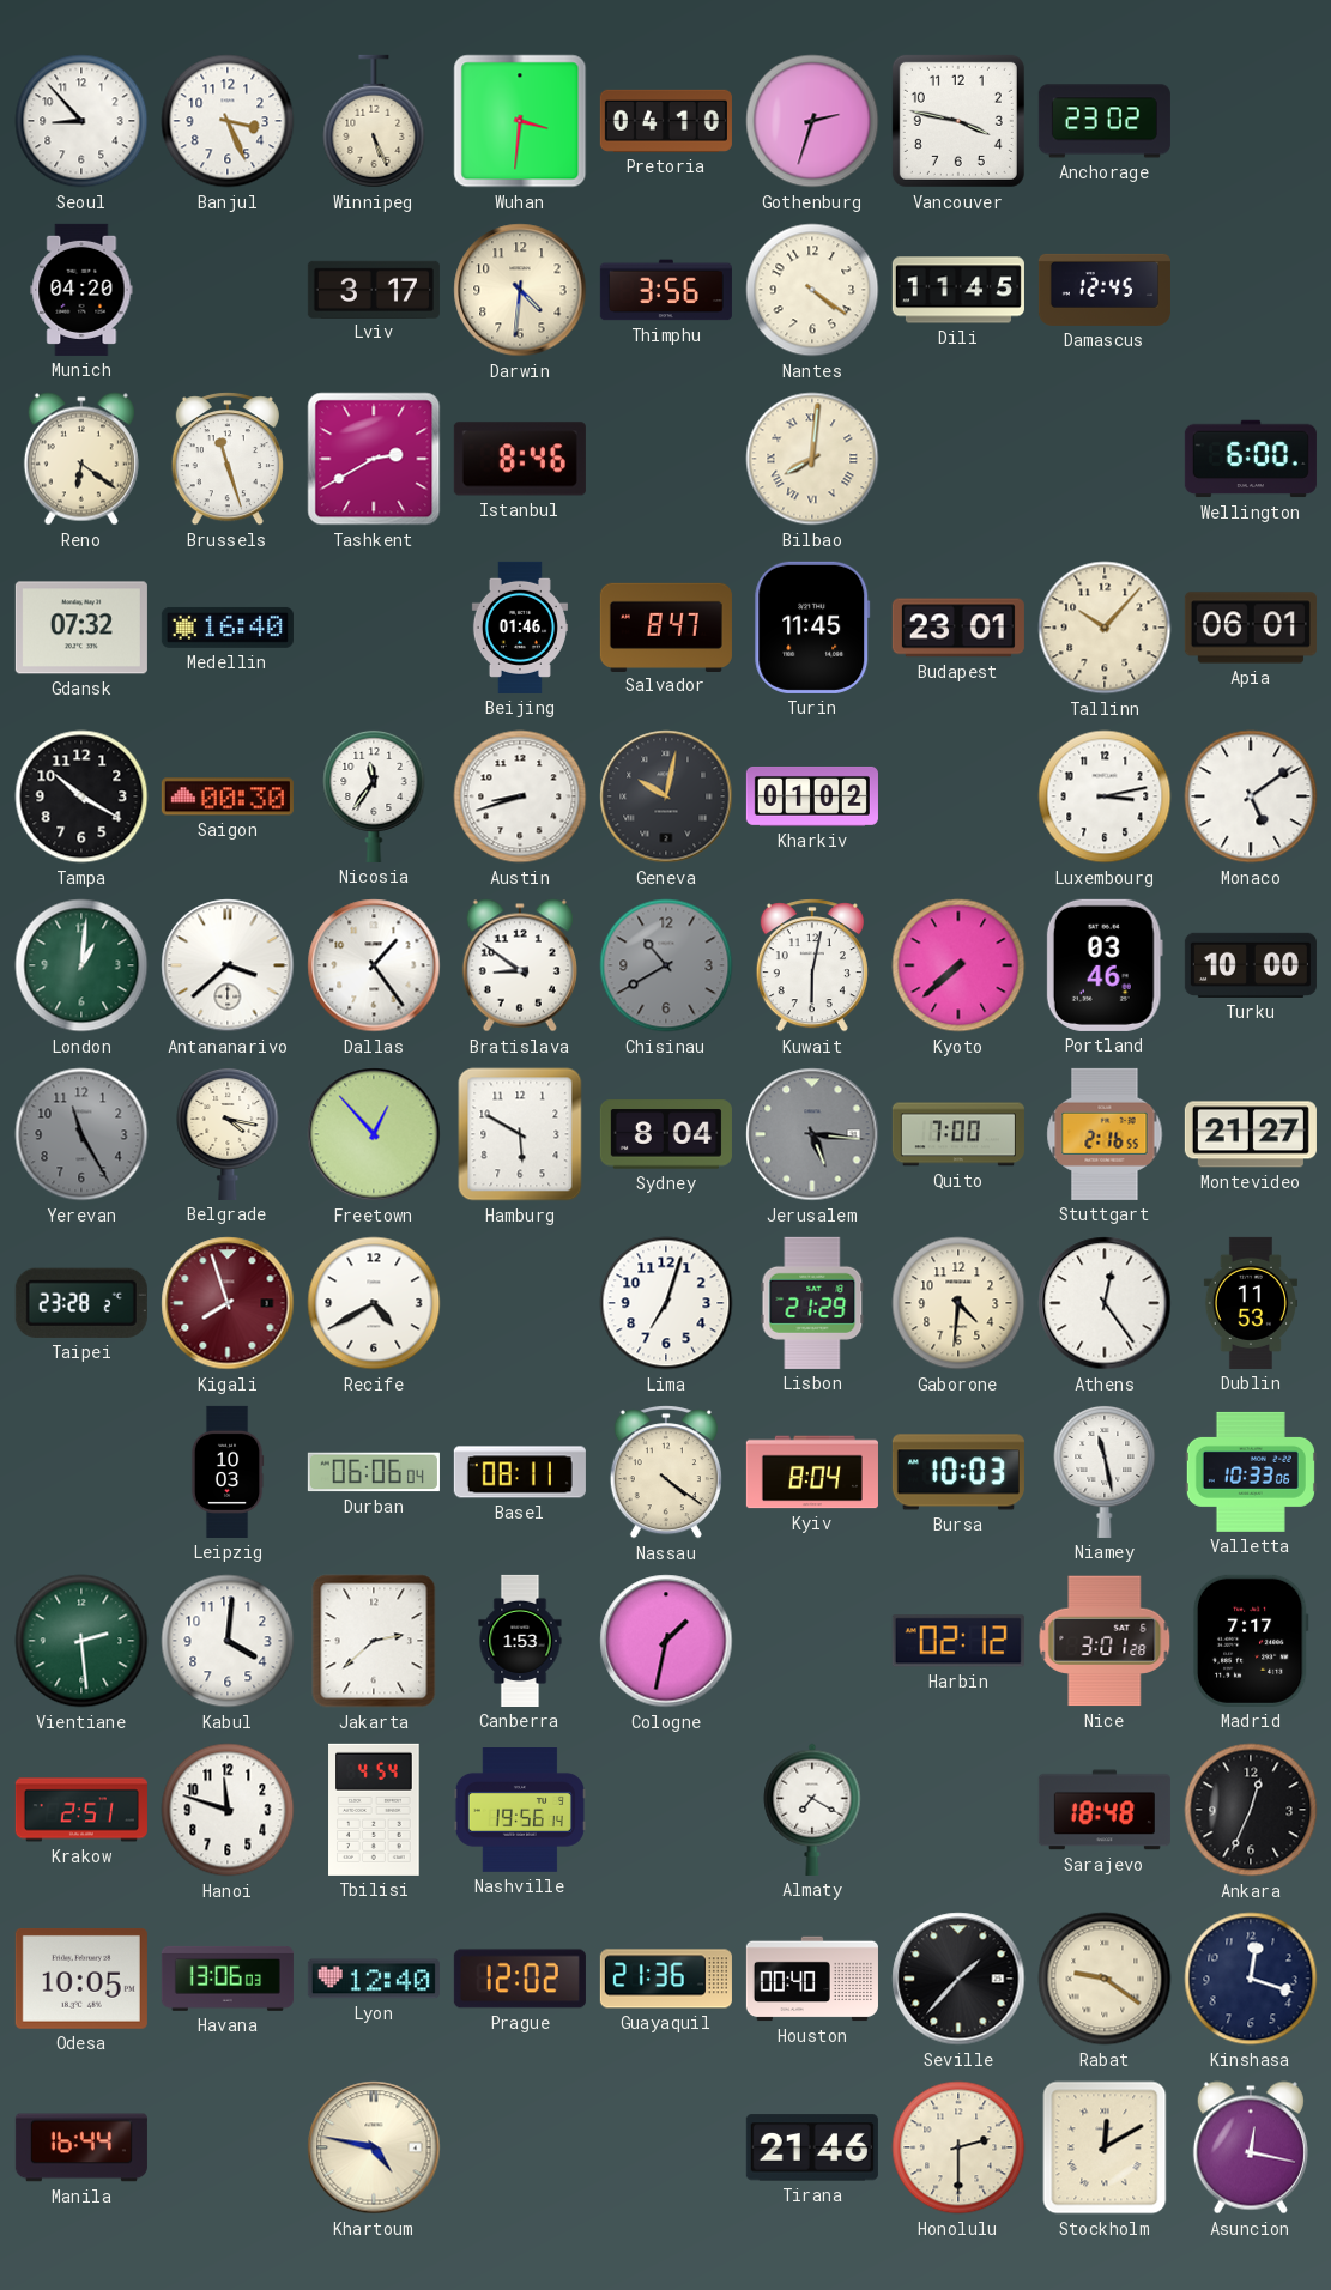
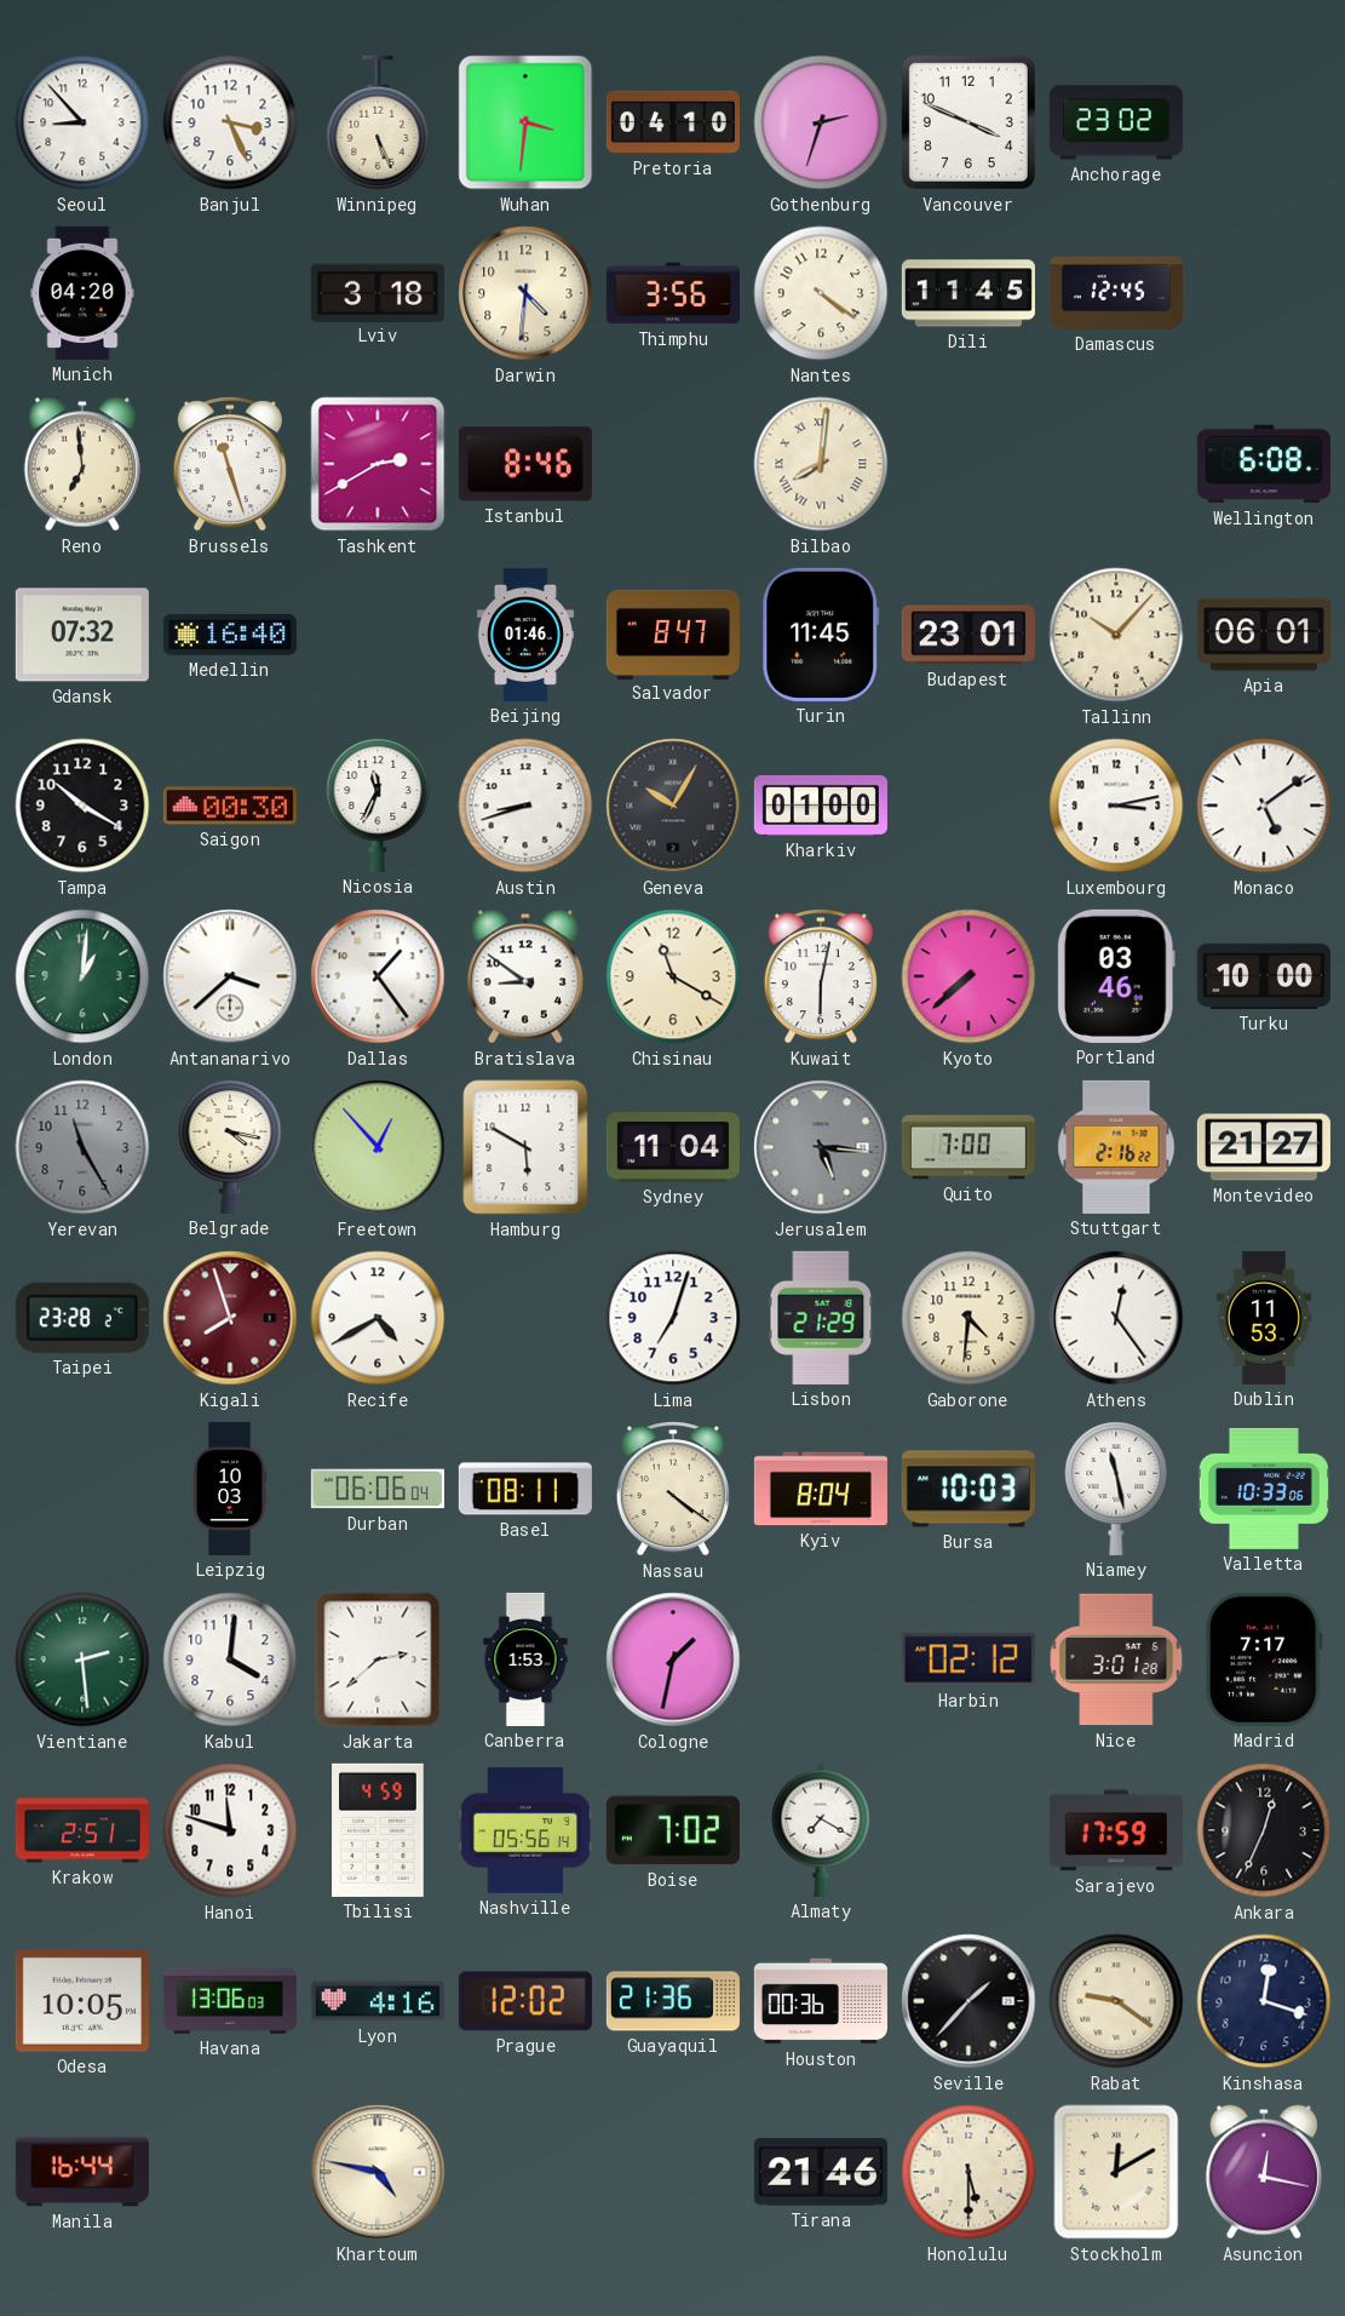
Vancouver: 3:47 -> 3:49
Lviv: 3:17 -> 3:18
Reno: 6:21 -> 6:59
Wellington: 6:00 -> 6:08
Nicosia: 11:36 -> 11:34
Geneva: 10:02 -> 10:05
Kharkiv: 01:02 -> 01:00
Chisinau: 10:40 -> 11:20
Chisinau dial: grey -> cream
Sydney: 8:04 -> 11:04
Stuttgart: 2:16:55 -> 2:16:22
Tbilisi: 4:54 -> 4:59
Nashville: 19:56 -> 05:56
Boise: none -> 7:02
Sarajevo: 18:48 -> 17:59
Lyon: 12:40 -> 4:16
Houston: 00:40 -> 00:36
Honolulu: 2:30 -> 5:30
